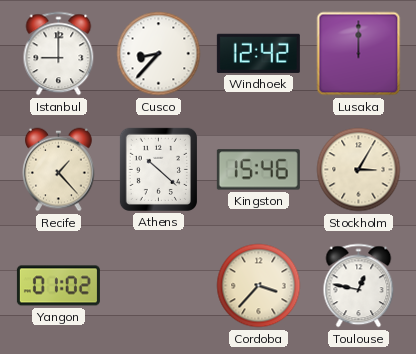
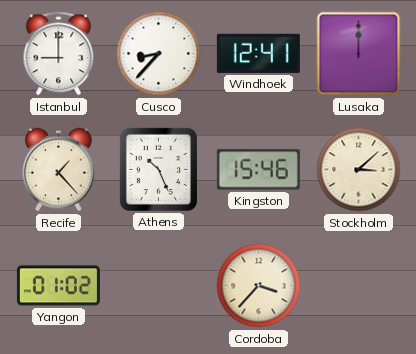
Windhoek: 12:42 -> 12:41
Athens: 10:22 -> 10:26
Stockholm: 3:05 -> 3:08
Toulouse: 12:47 -> none
